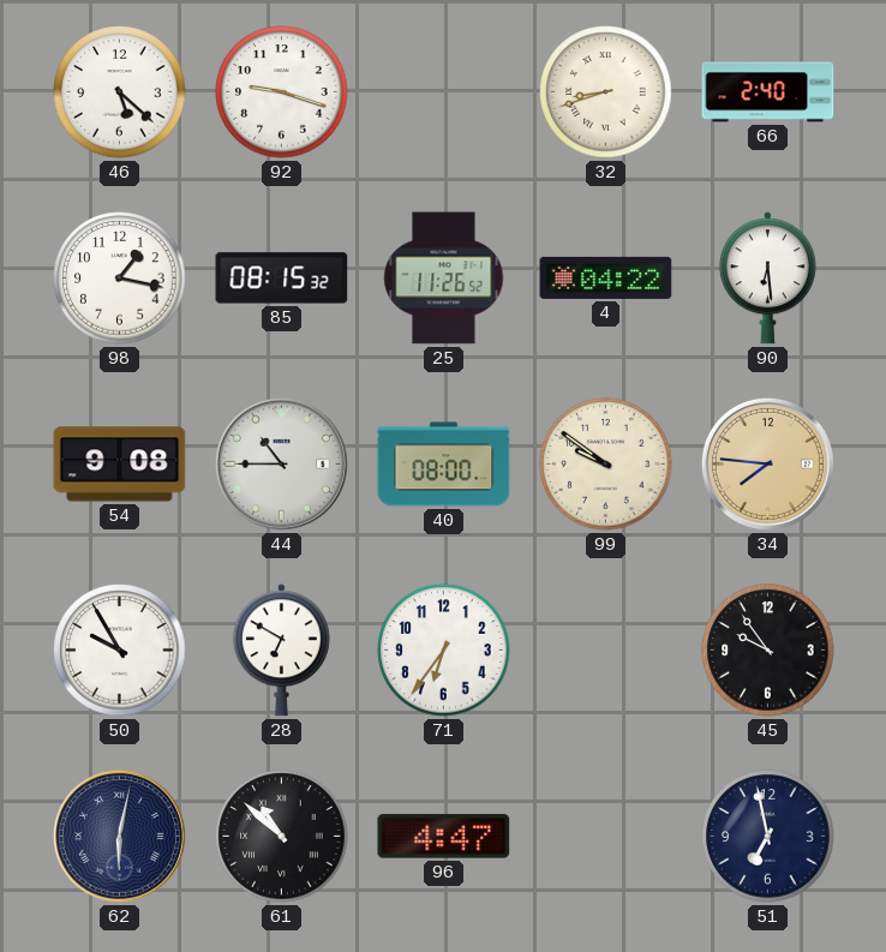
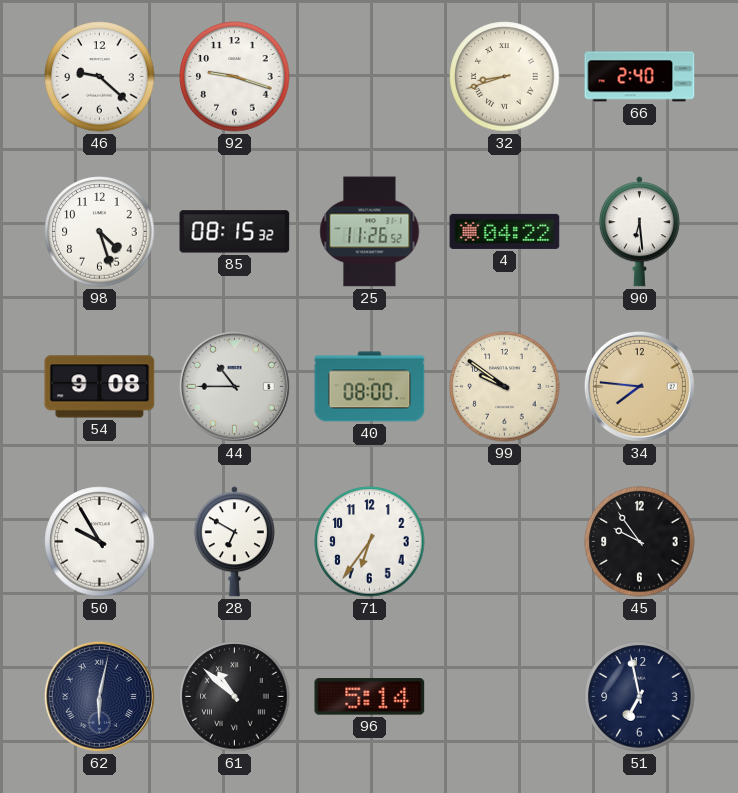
46: 5:22 -> 9:22
98: 1:17 -> 4:27
96: 4:47 -> 5:14
